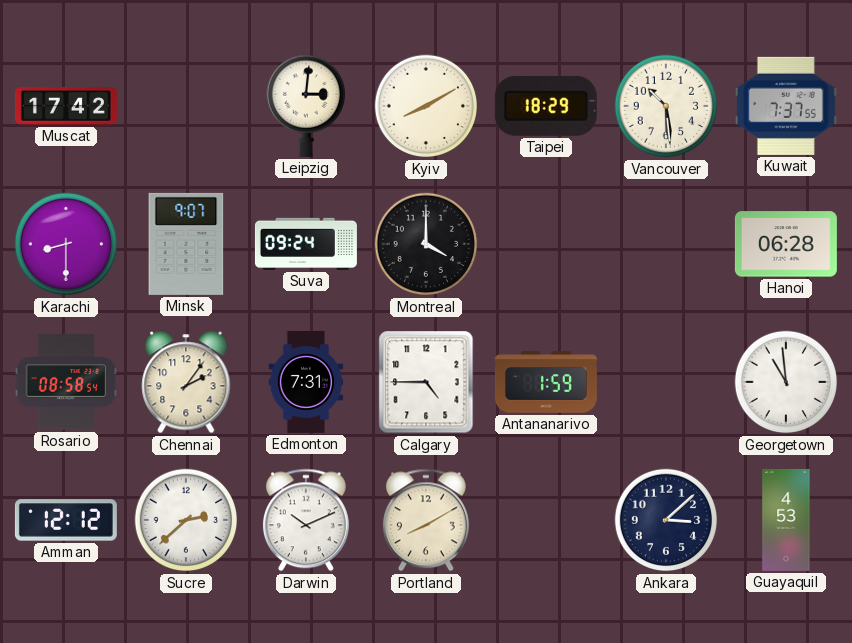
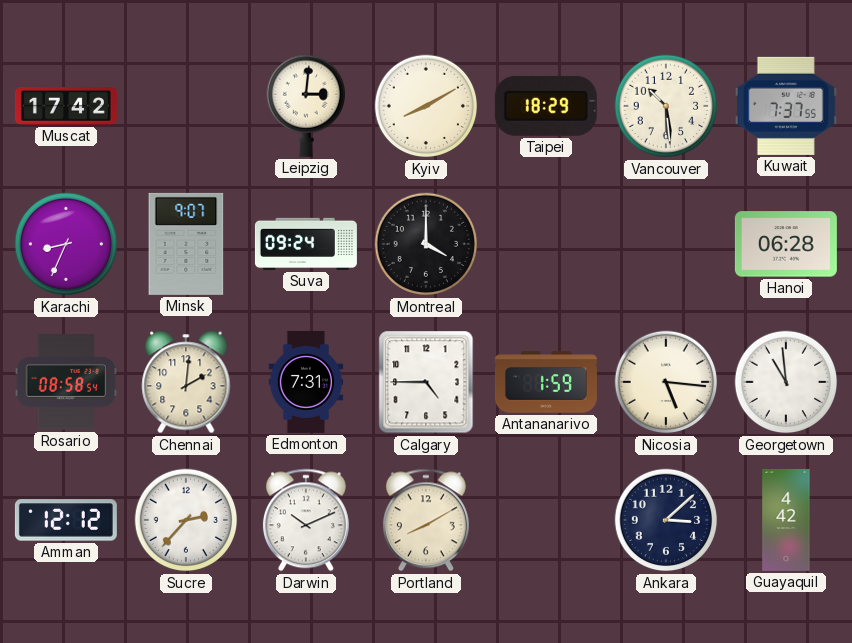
Karachi: 8:30 -> 8:34
Chennai: 2:06 -> 2:01
Nicosia: none -> 5:16
Sucre: 2:38 -> 2:37
Guayaquil: 4:53 -> 4:42
